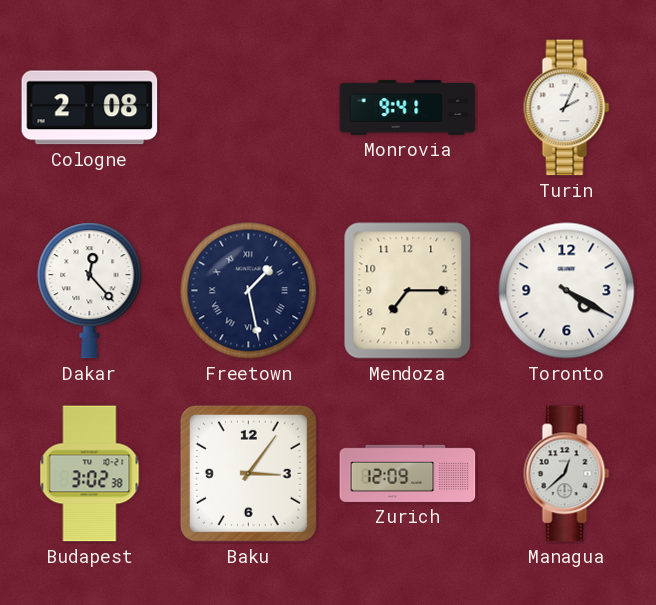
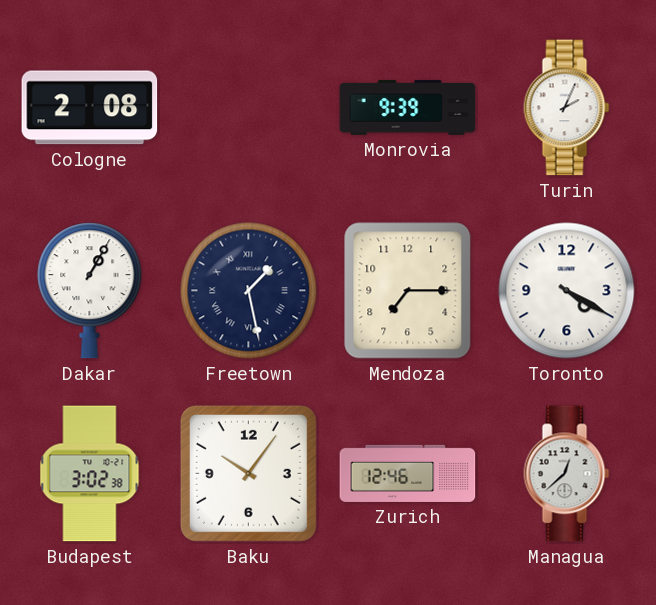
Monrovia: 9:41 -> 9:39
Dakar: 12:23 -> 1:05
Baku: 3:06 -> 10:06
Zurich: 12:09 -> 12:46
